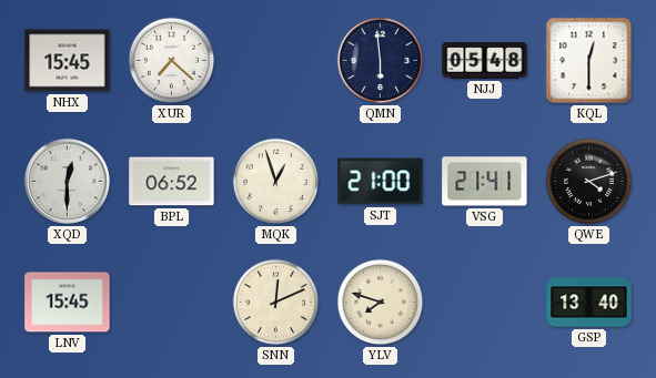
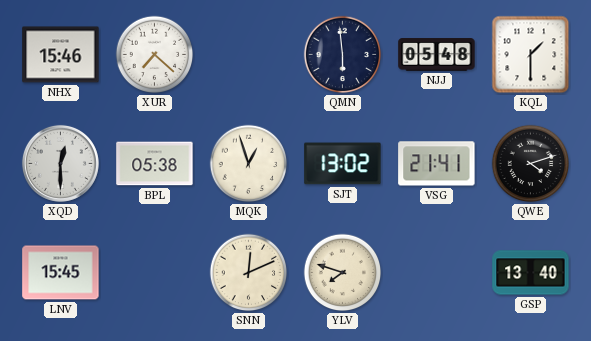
NHX: 15:45 -> 15:46
KQL: 12:30 -> 1:30
BPL: 06:52 -> 05:38
SJT: 21:00 -> 13:02
